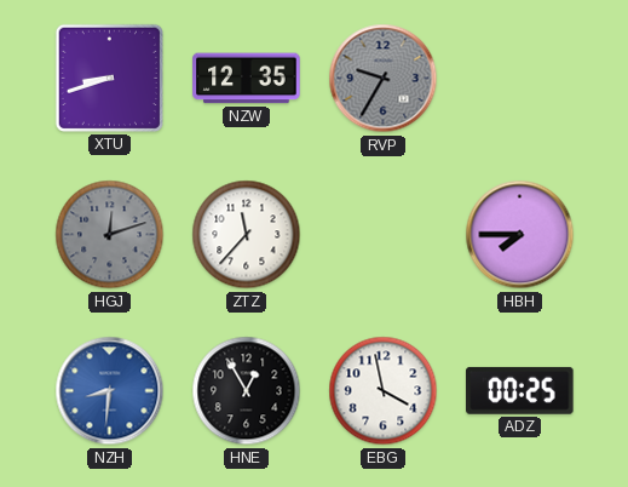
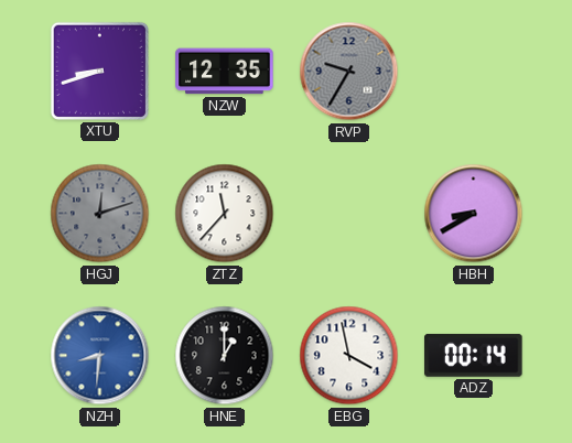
HBH: 7:45 -> 8:40
HNE: 12:55 -> 1:00
ADZ: 00:25 -> 00:14
